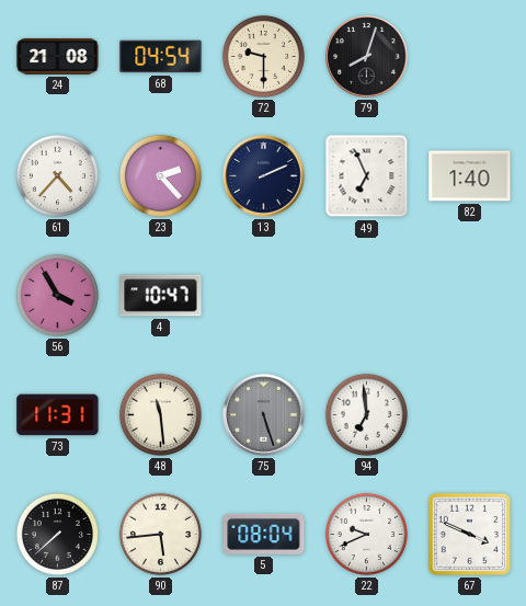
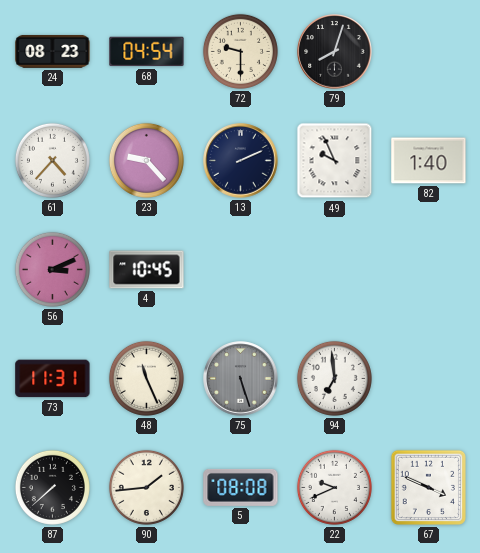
24: 21:08 -> 08:23
23: 2:23 -> 9:23
49: 6:56 -> 9:56
56: 3:55 -> 3:11
4: 10:47 -> 10:45
48: 11:29 -> 11:26
90: 5:44 -> 1:44
5: 08:04 -> 08:08
